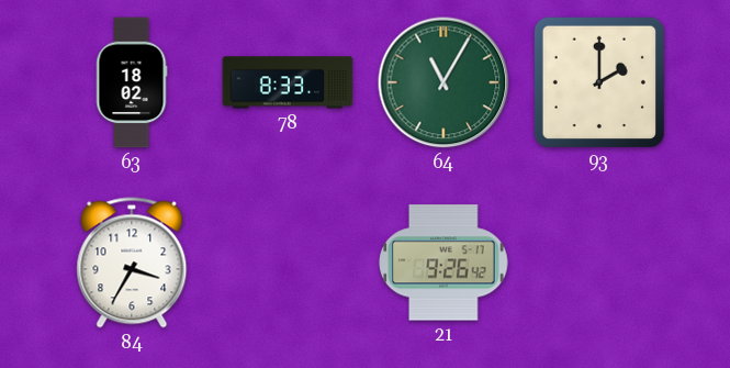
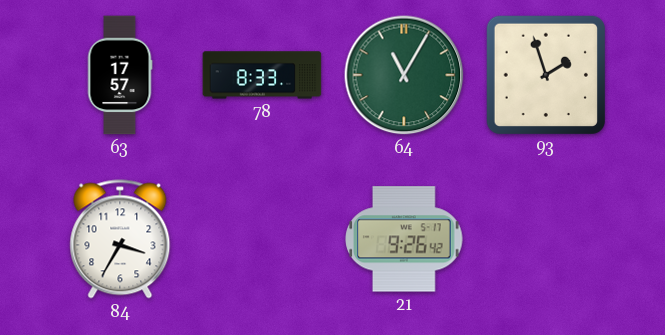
63: 18:02 -> 17:57
93: 2:00 -> 1:57
